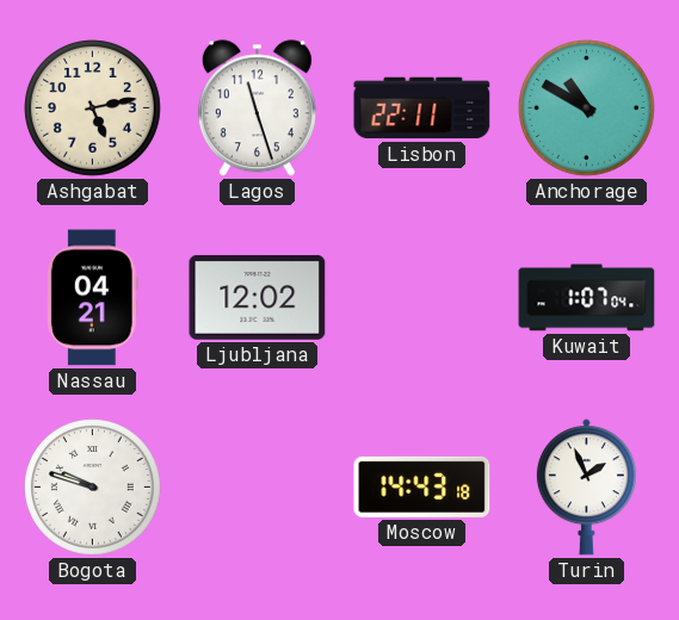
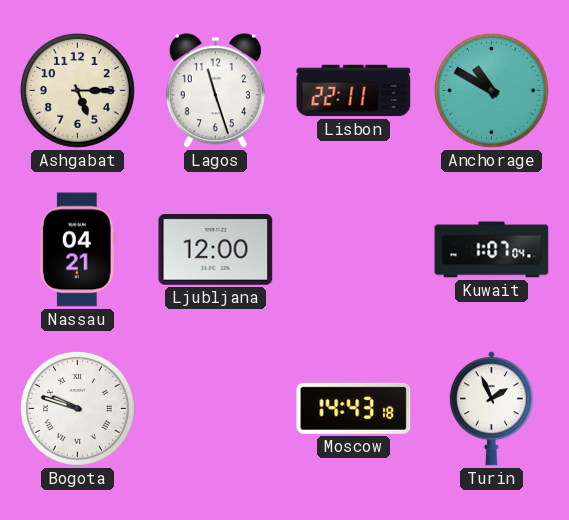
Ashgabat: 5:13 -> 5:15
Ljubljana: 12:02 -> 12:00
